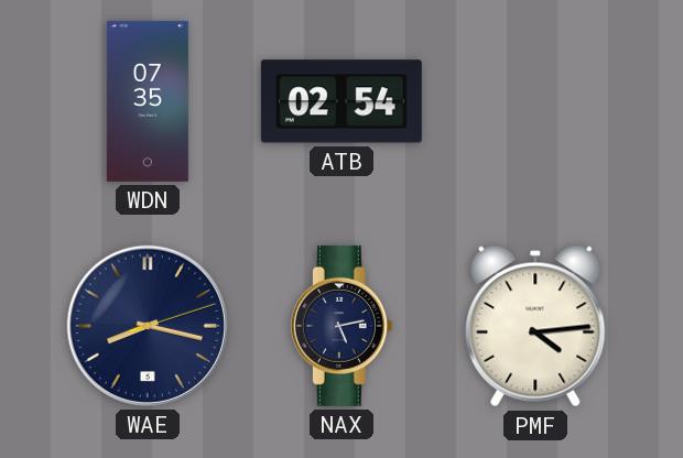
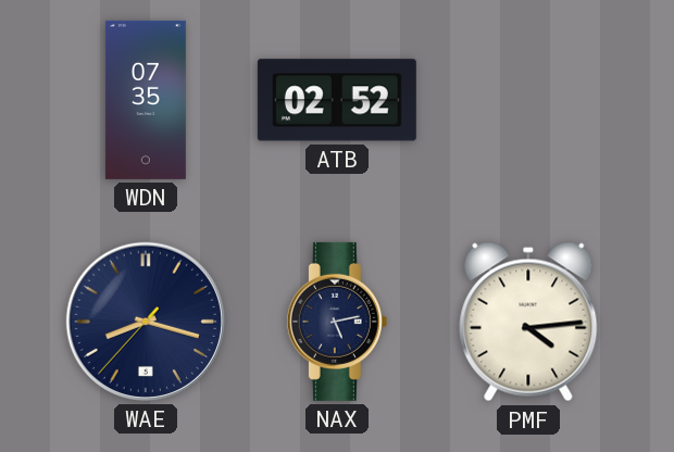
ATB: 02:54 -> 02:52
WAE: 8:17:12 -> 8:17:37
